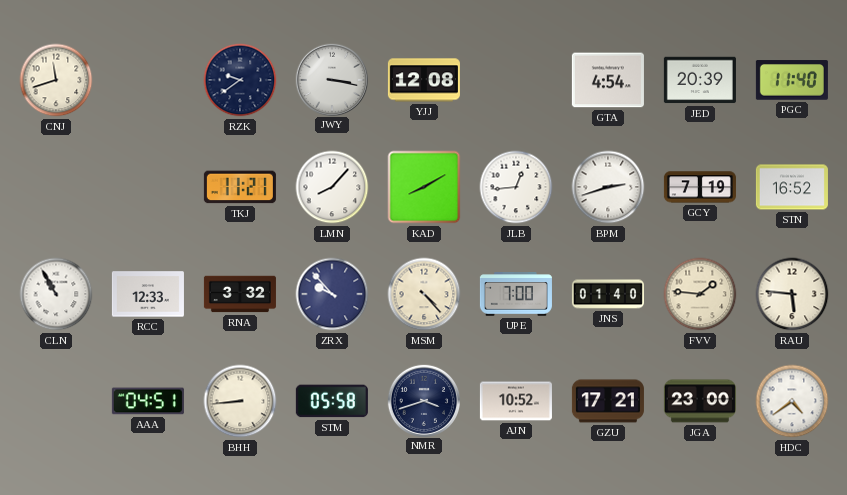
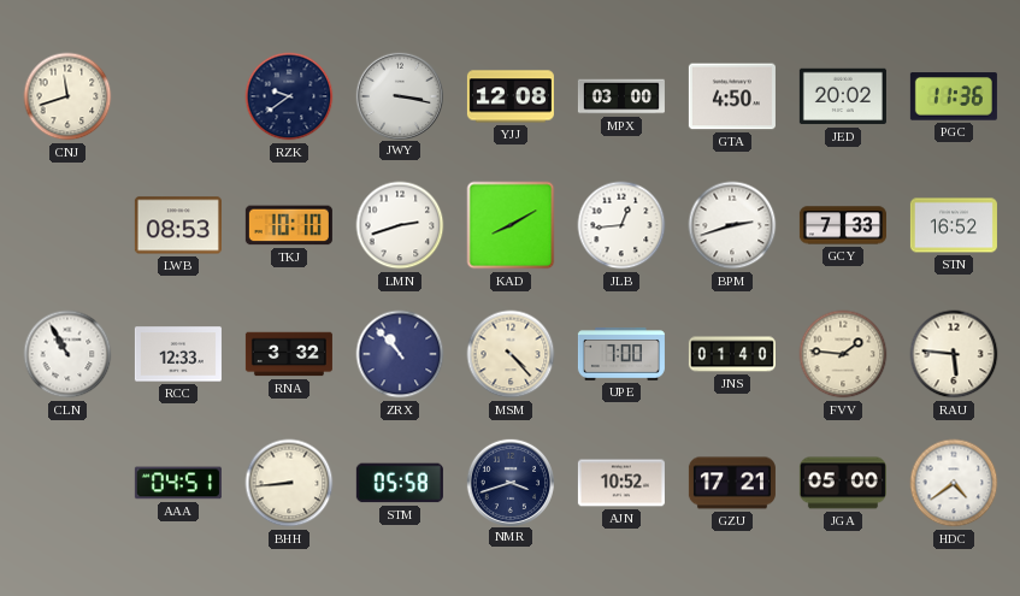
MPX: none -> 03:00
GTA: 4:54 -> 4:50
JED: 20:39 -> 20:02
PGC: 11:40 -> 11:36
LWB: none -> 08:53
TKJ: 11:21 -> 10:10
LMN: 8:07 -> 2:42
GCY: 7:19 -> 7:33
ZRX: 9:53 -> 10:53
JGA: 23:00 -> 05:00
